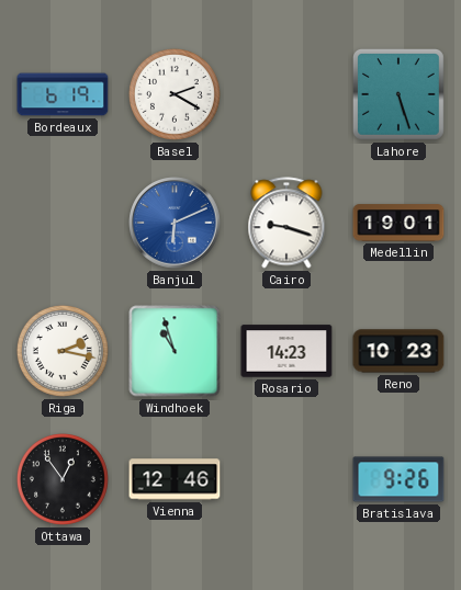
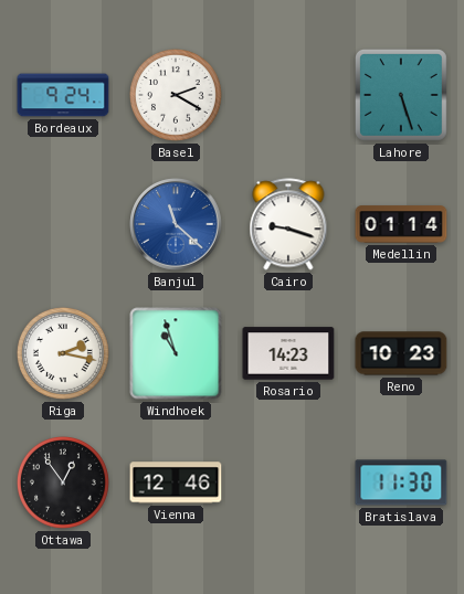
Bordeaux: 6:19 -> 9:24
Banjul: 6:11 -> 11:22
Medellin: 19:01 -> 01:14
Bratislava: 9:26 -> 11:30
